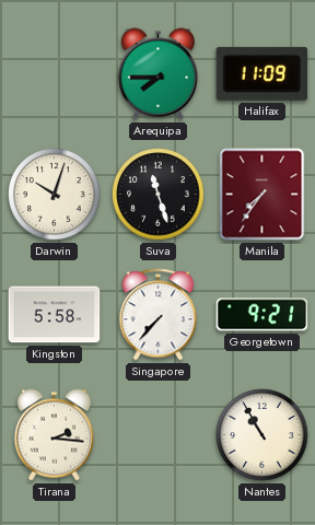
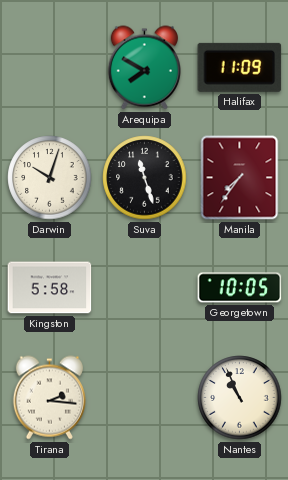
Arequipa: 7:45 -> 7:50
Singapore: 7:37 -> none
Georgetown: 9:21 -> 10:05
Nantes: 10:55 -> 10:56
